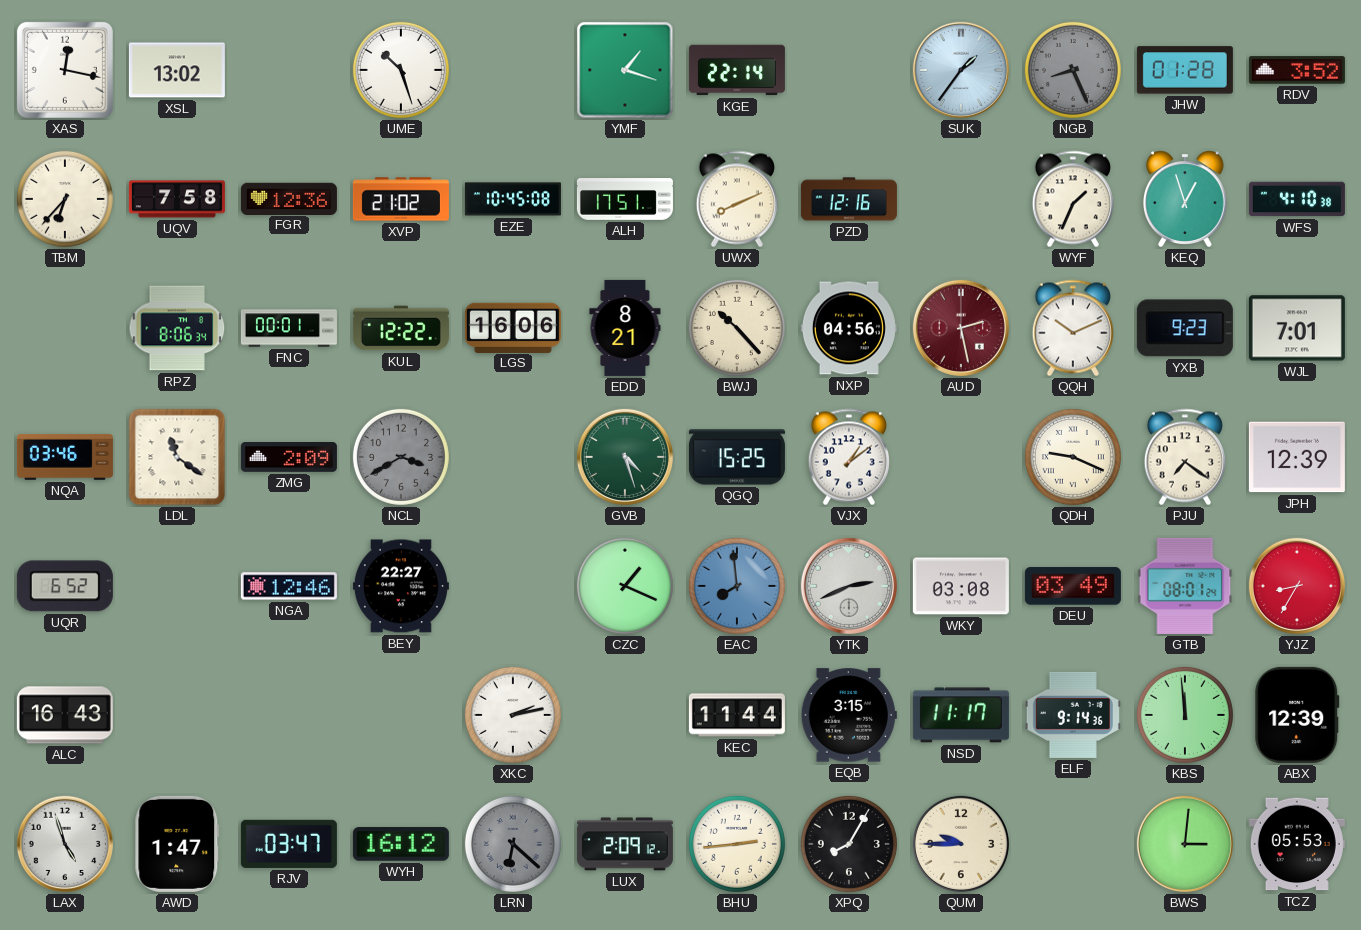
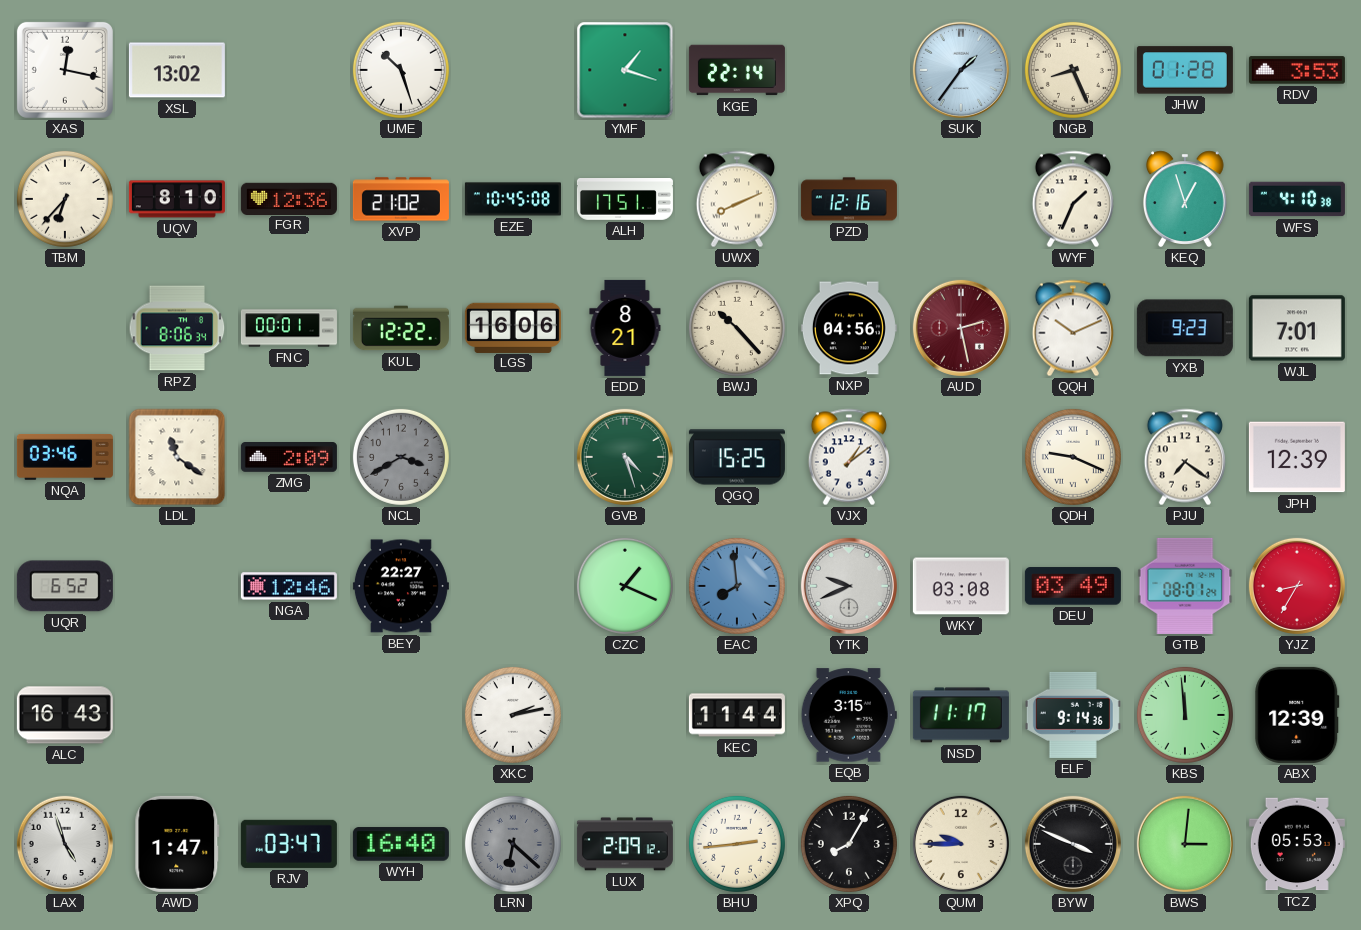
NGB dial: grey -> cream
RDV: 3:52 -> 3:53
UQV: 7:58 -> 8:10
YTK: 2:41 -> 9:41
WYH: 16:12 -> 16:40
BYW: none -> 3:49
